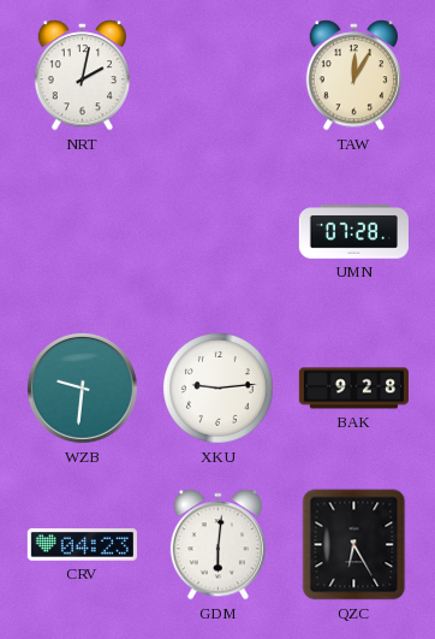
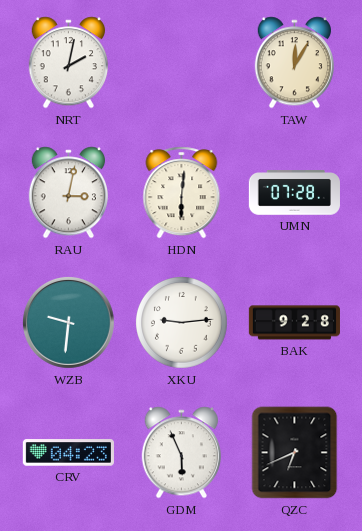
RAU: none -> 3:02
HDN: none -> 6:01
GDM: 6:01 -> 5:56
QZC: 6:25 -> 6:41
